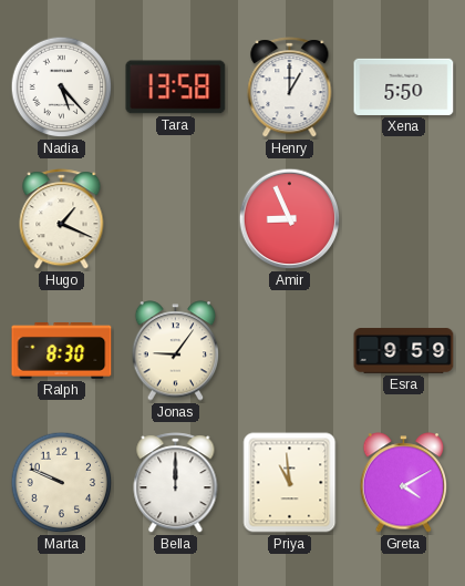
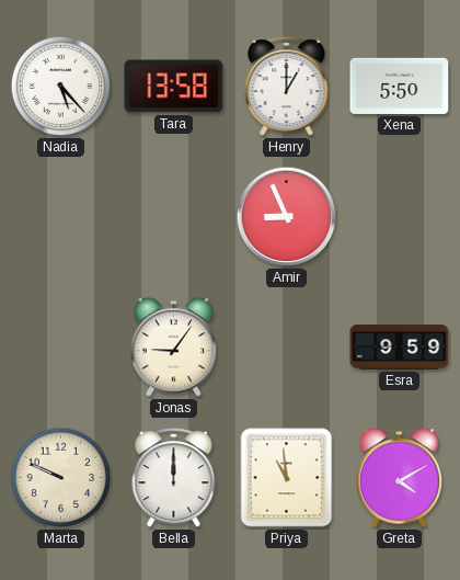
Hugo: 1:19 -> none
Ralph: 8:30 -> none
